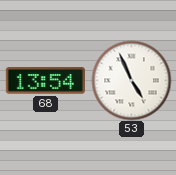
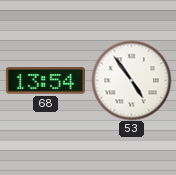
53: 4:56 -> 4:54
